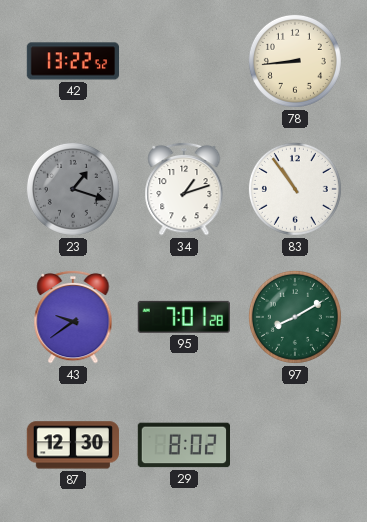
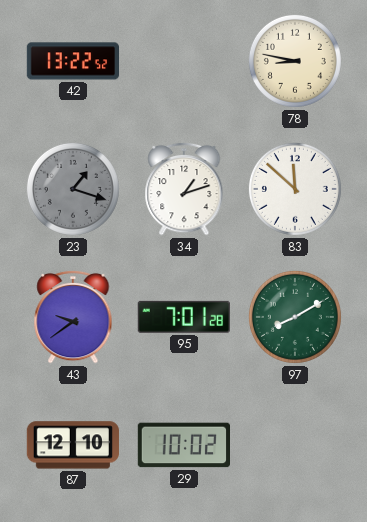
78: 8:44 -> 8:47
83: 10:54 -> 11:52
87: 12:30 -> 12:10
29: 8:02 -> 10:02
